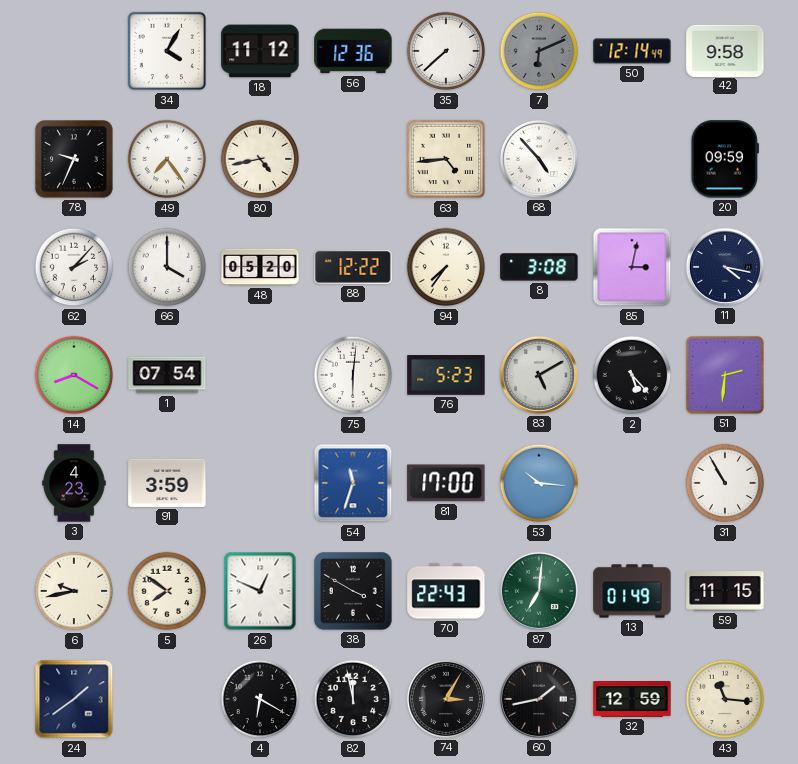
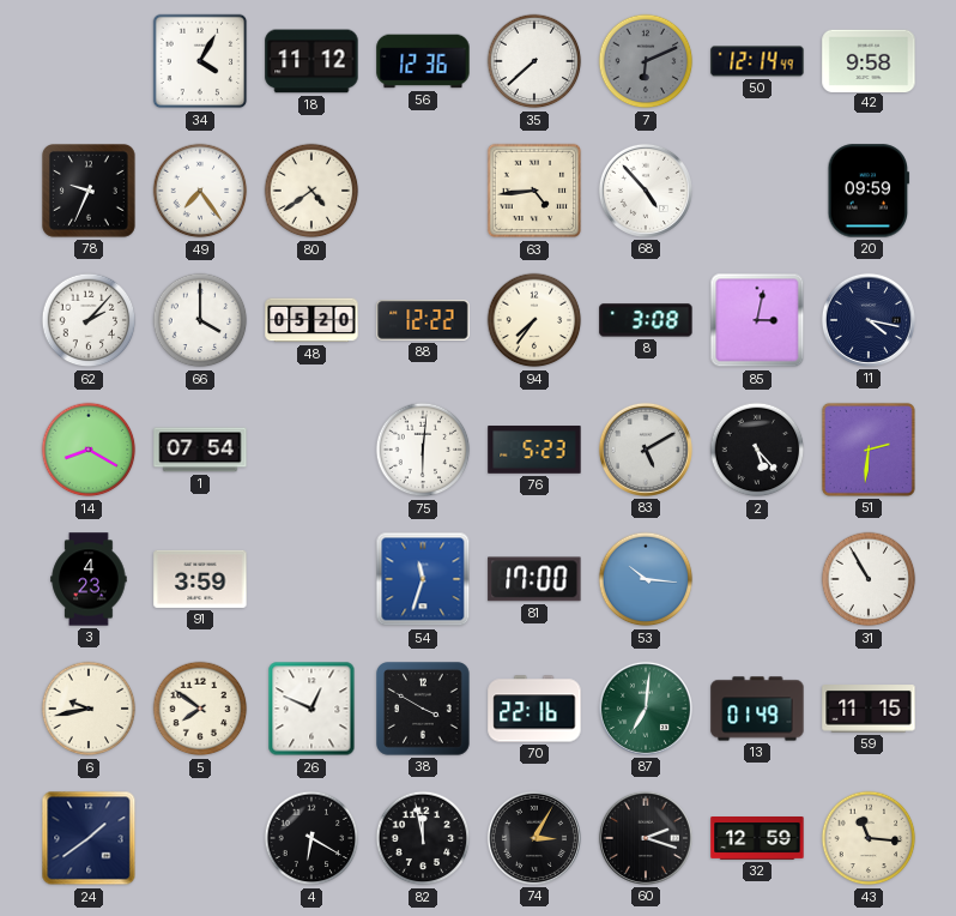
80: 4:43 -> 4:39
70: 22:43 -> 22:16
60: 1:43 -> 2:18
